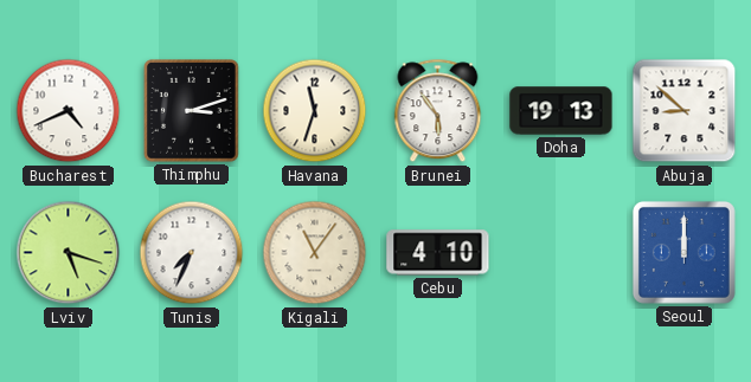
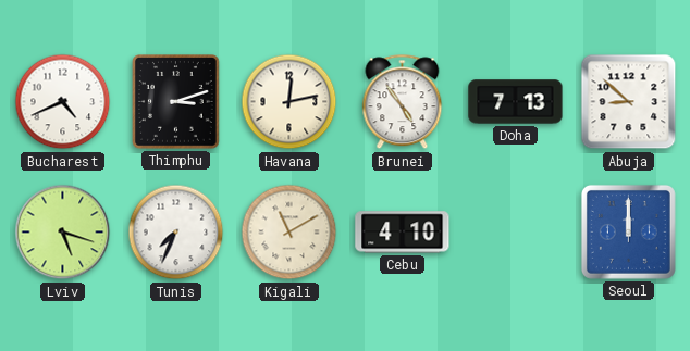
Havana: 11:33 -> 12:13
Brunei: 5:54 -> 4:54
Doha: 19:13 -> 7:13
Kigali: 11:06 -> 11:10
